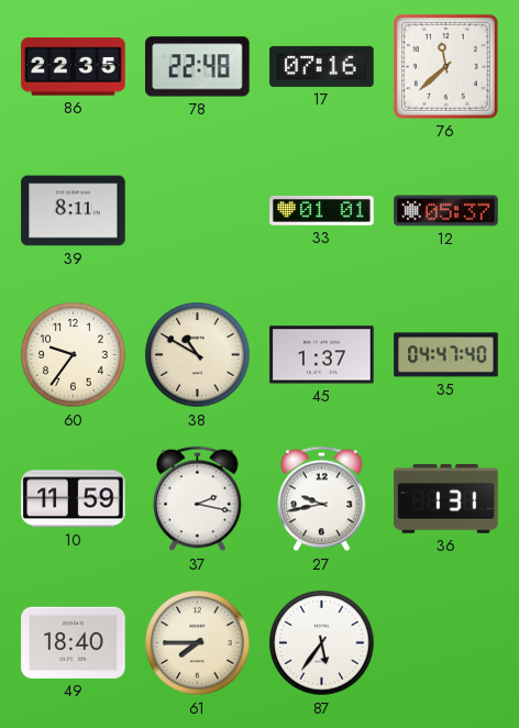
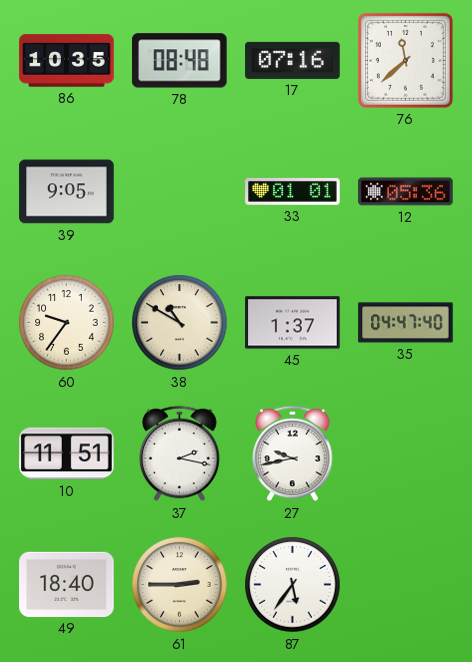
86: 22:35 -> 10:35
78: 22:48 -> 08:48
39: 8:11 -> 9:05
12: 05:37 -> 05:36
10: 11:59 -> 11:51
36: 1:31 -> none
61: 7:45 -> 2:45
